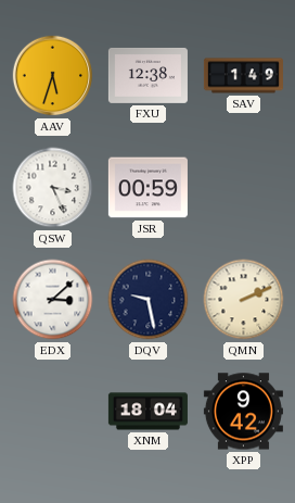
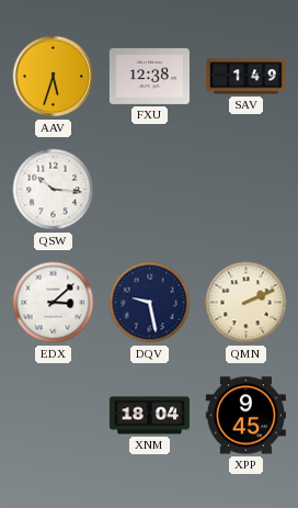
QSW: 3:26 -> 10:16
JSR: 00:59 -> none
XPP: 9:42 -> 9:45
